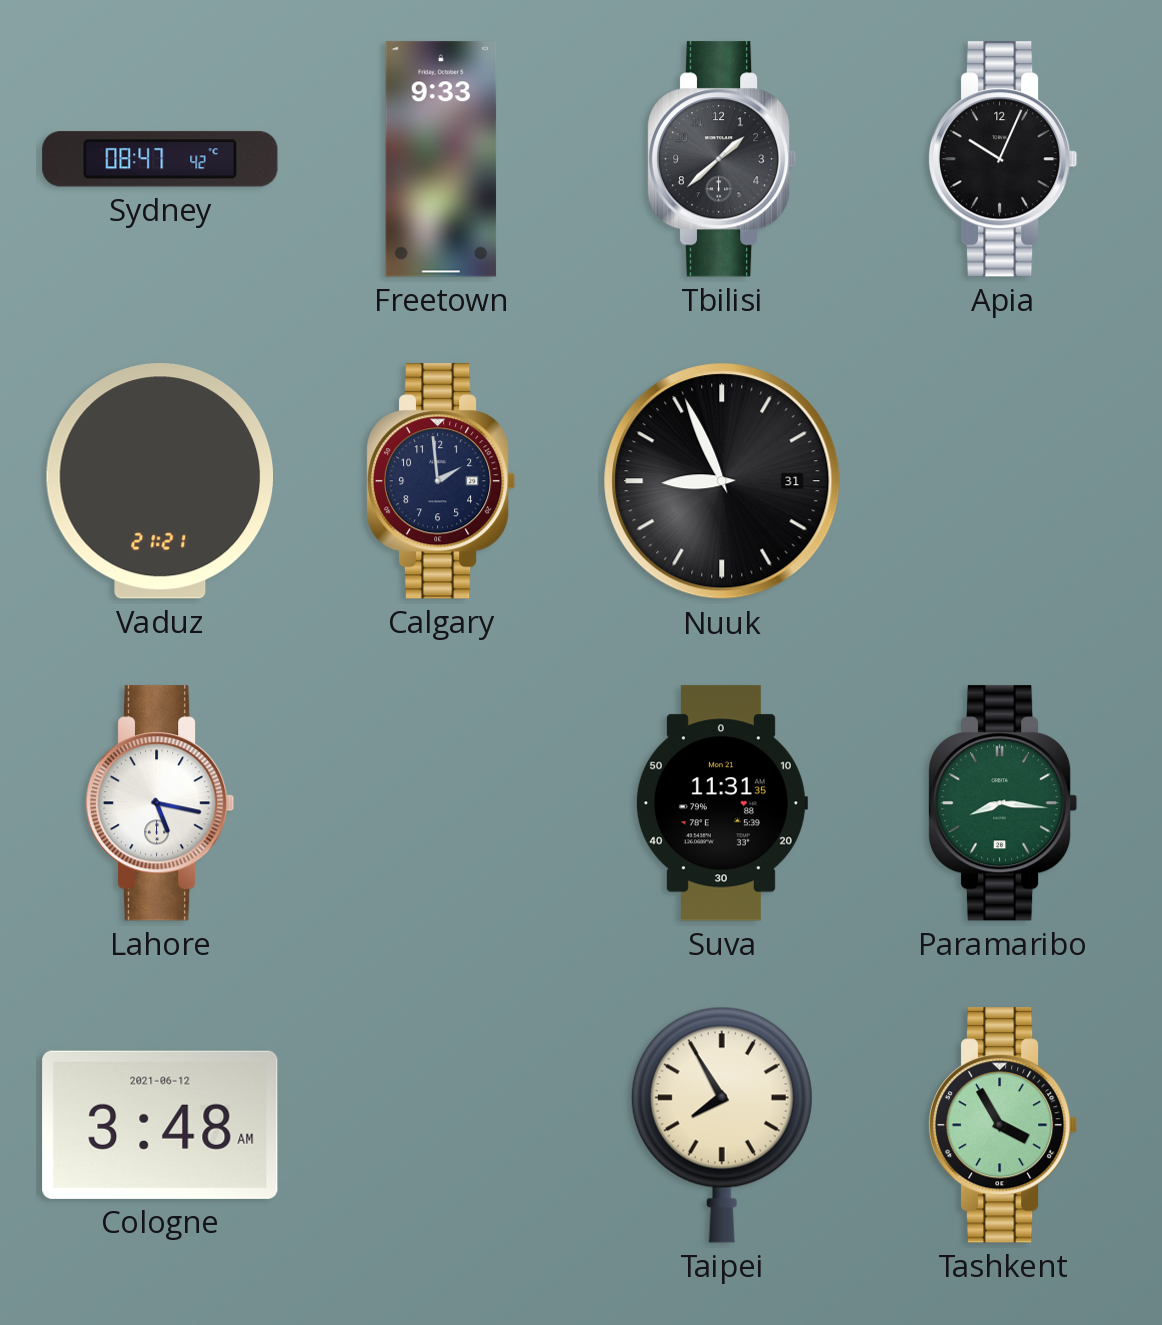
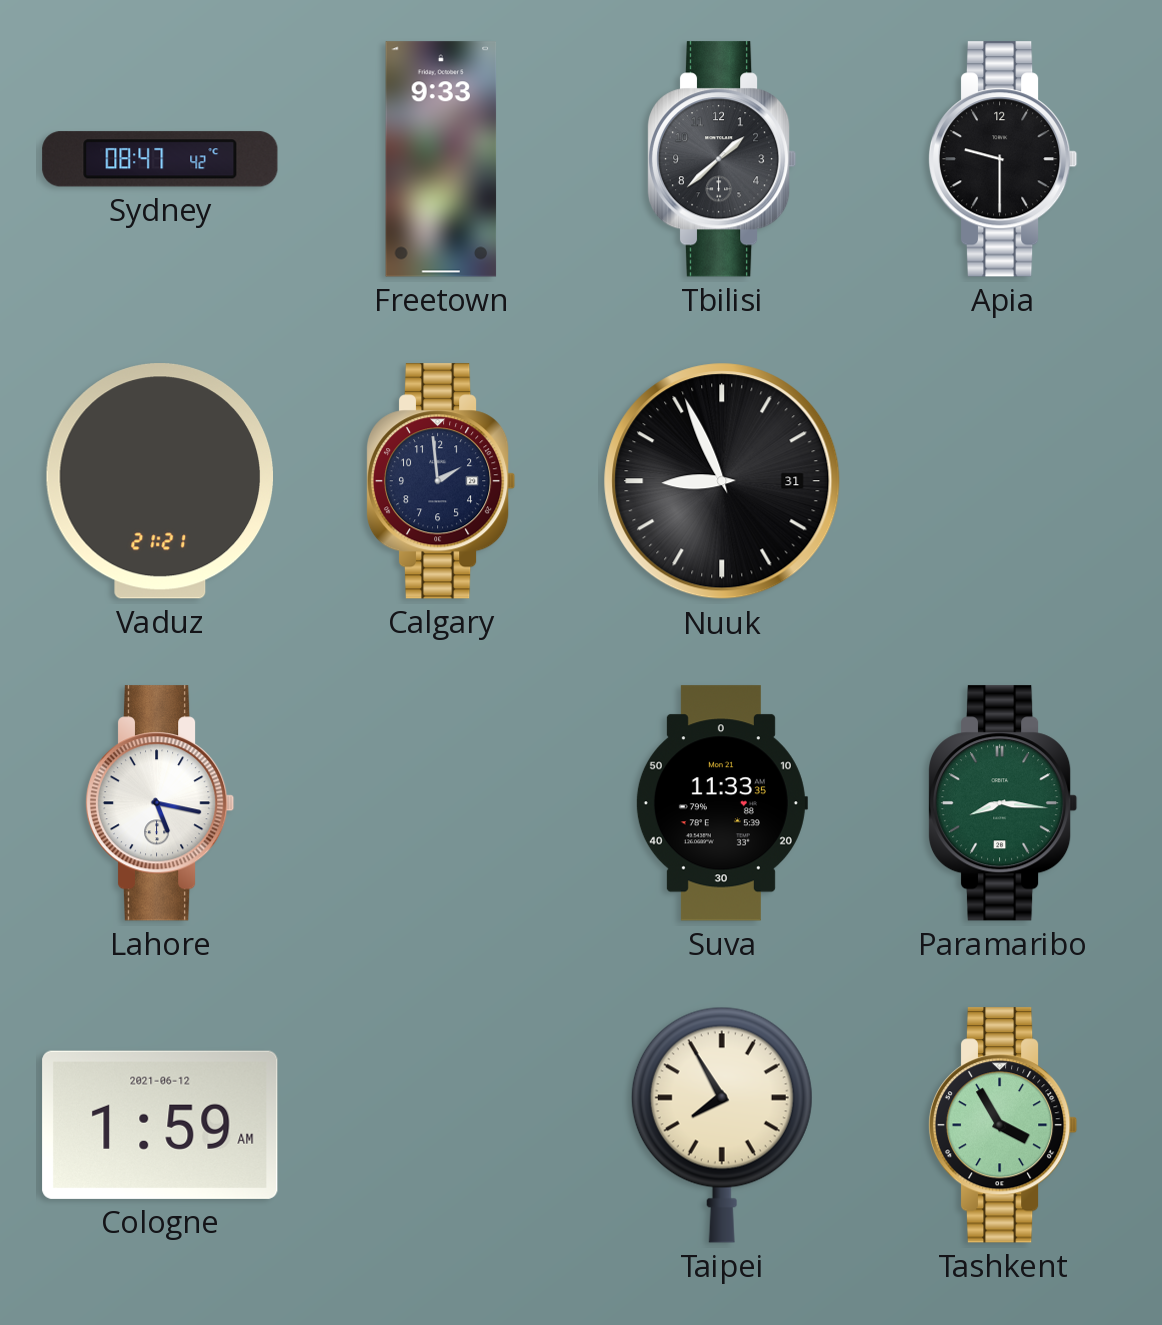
Apia: 10:04 -> 9:30
Suva: 11:31 -> 11:33
Cologne: 3:48 -> 1:59
